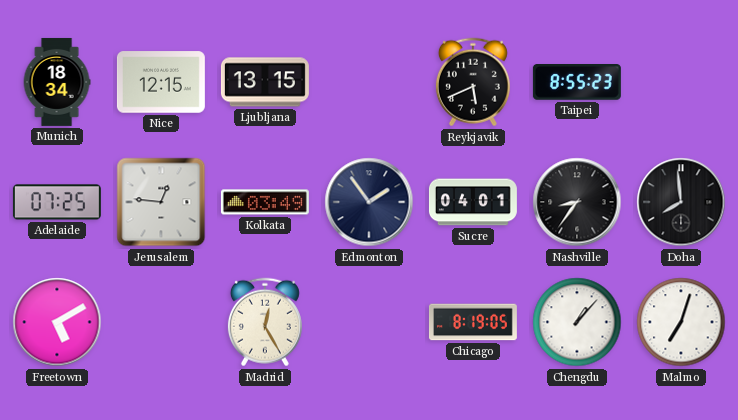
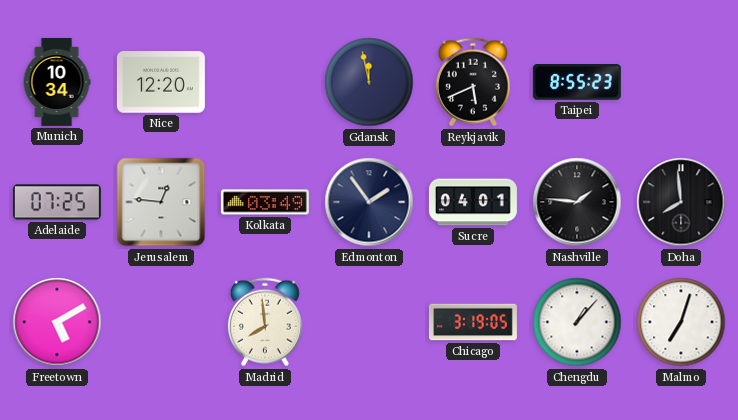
Munich: 18:34 -> 10:34
Nice: 12:15 -> 12:20
Ljubljana: 13:15 -> none
Gdansk: none -> 11:58
Nashville: 8:36 -> 1:46
Madrid: 12:25 -> 7:59
Chicago: 8:19 -> 3:19
